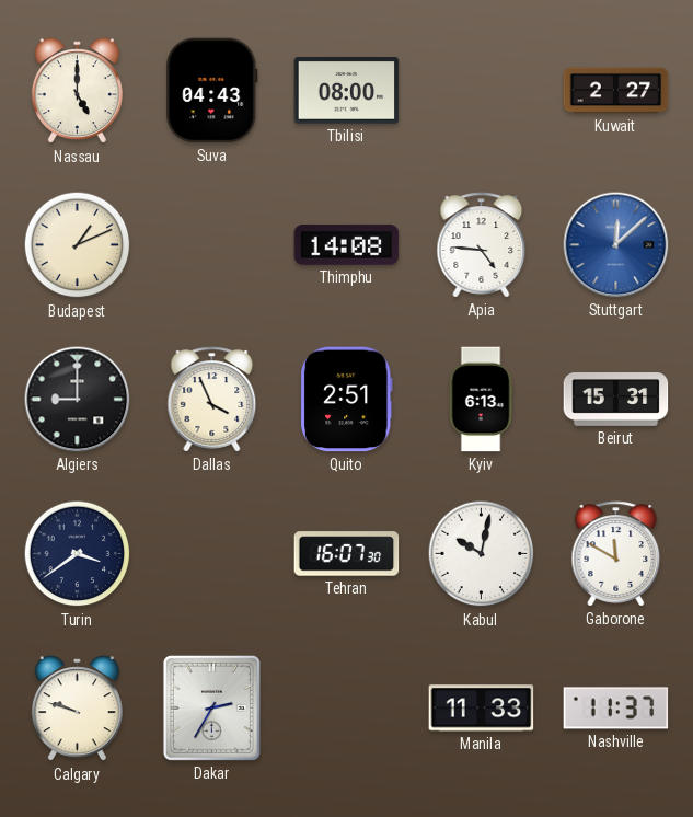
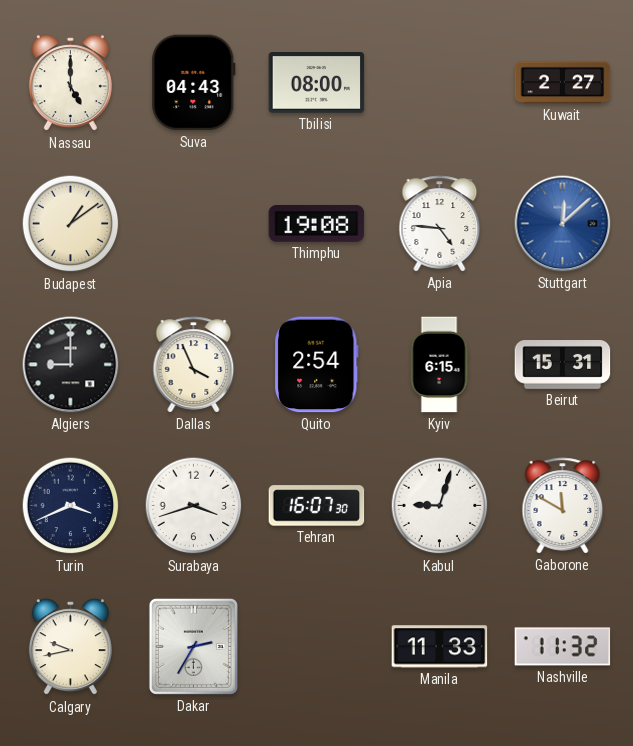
Budapest: 1:11 -> 1:09
Thimphu: 14:08 -> 19:08
Quito: 2:51 -> 2:54
Kyiv: 6:13 -> 6:15
Turin: 3:39 -> 3:41
Surabaya: none -> 3:42
Kabul: 10:02 -> 9:03
Calgary: 9:48 -> 9:43
Nashville: 11:37 -> 11:32
